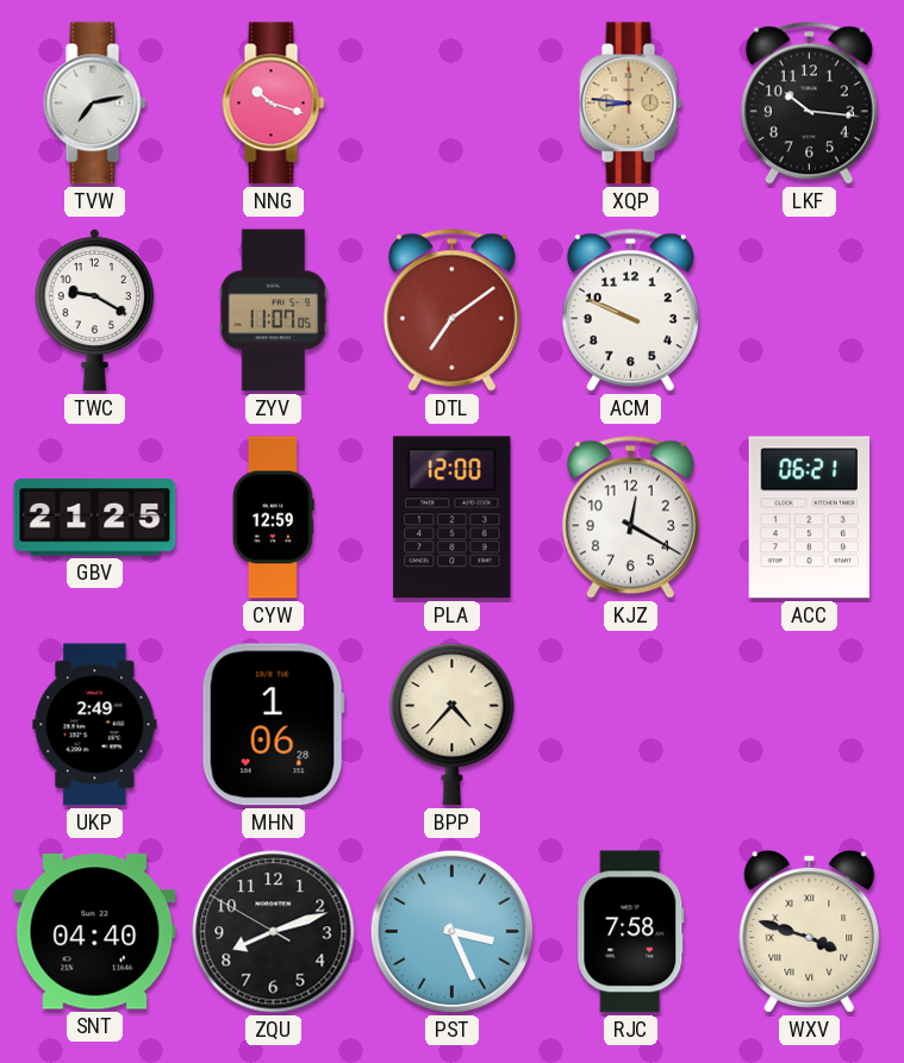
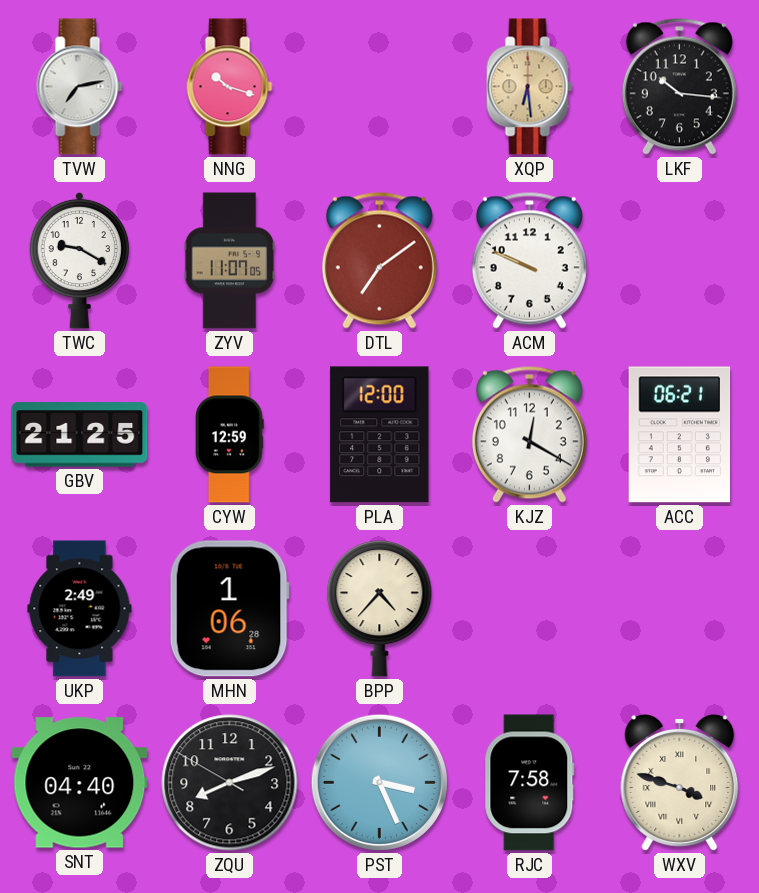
XQP: 8:46 -> 6:29
